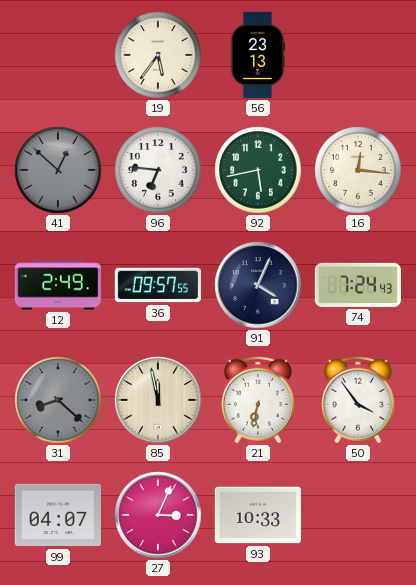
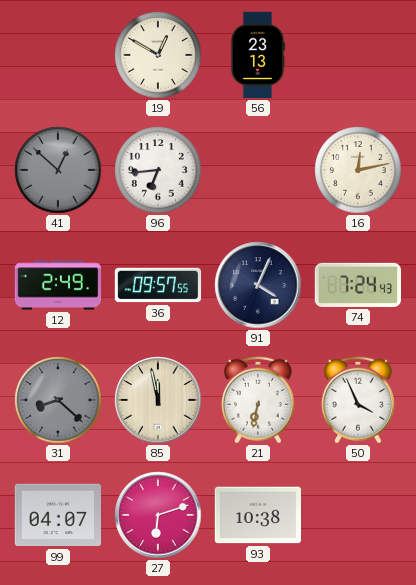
19: 5:36 -> 12:50
96: 6:46 -> 6:44
92: 5:43 -> none
16: 12:16 -> 12:13
50: 3:54 -> 3:56
27: 3:04 -> 6:12
93: 10:33 -> 10:38
